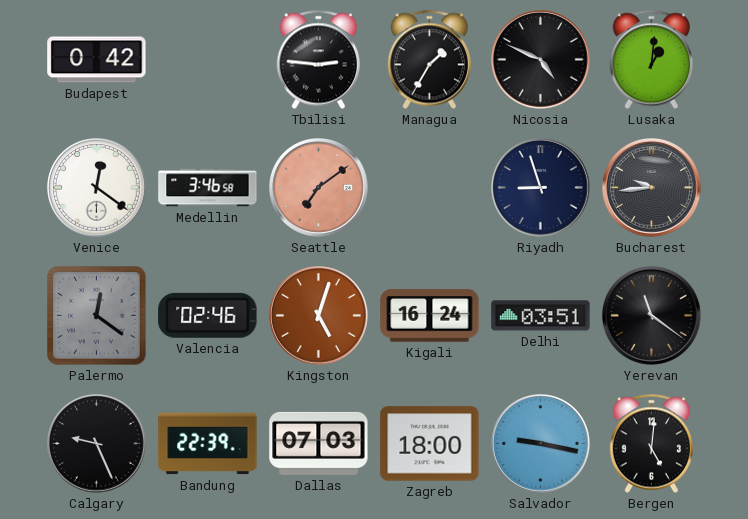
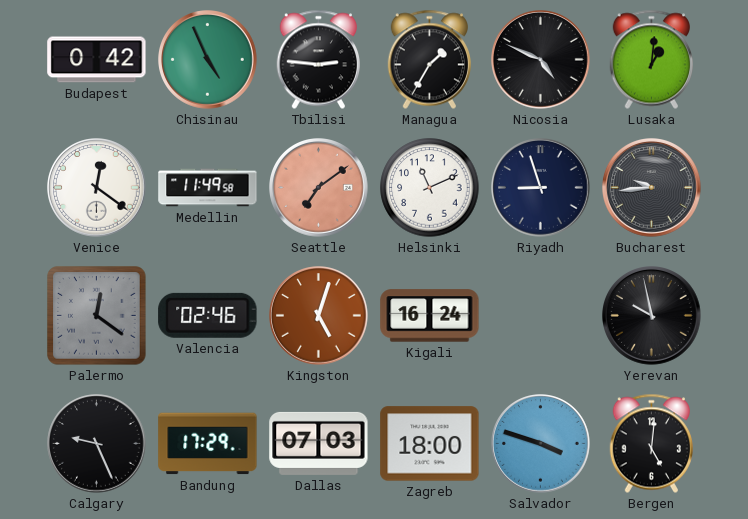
Chisinau: none -> 4:56
Medellin: 3:46 -> 11:49
Helsinki: none -> 11:11
Delhi: 03:51 -> none
Yerevan: 11:21 -> 9:58
Bandung: 22:39 -> 17:29
Salvador: 9:17 -> 3:48
